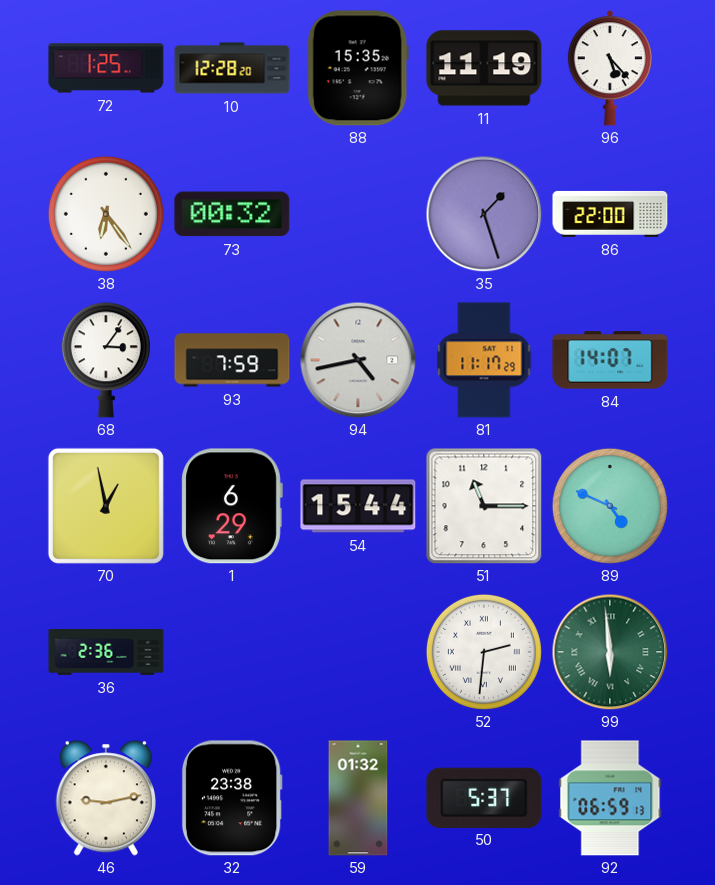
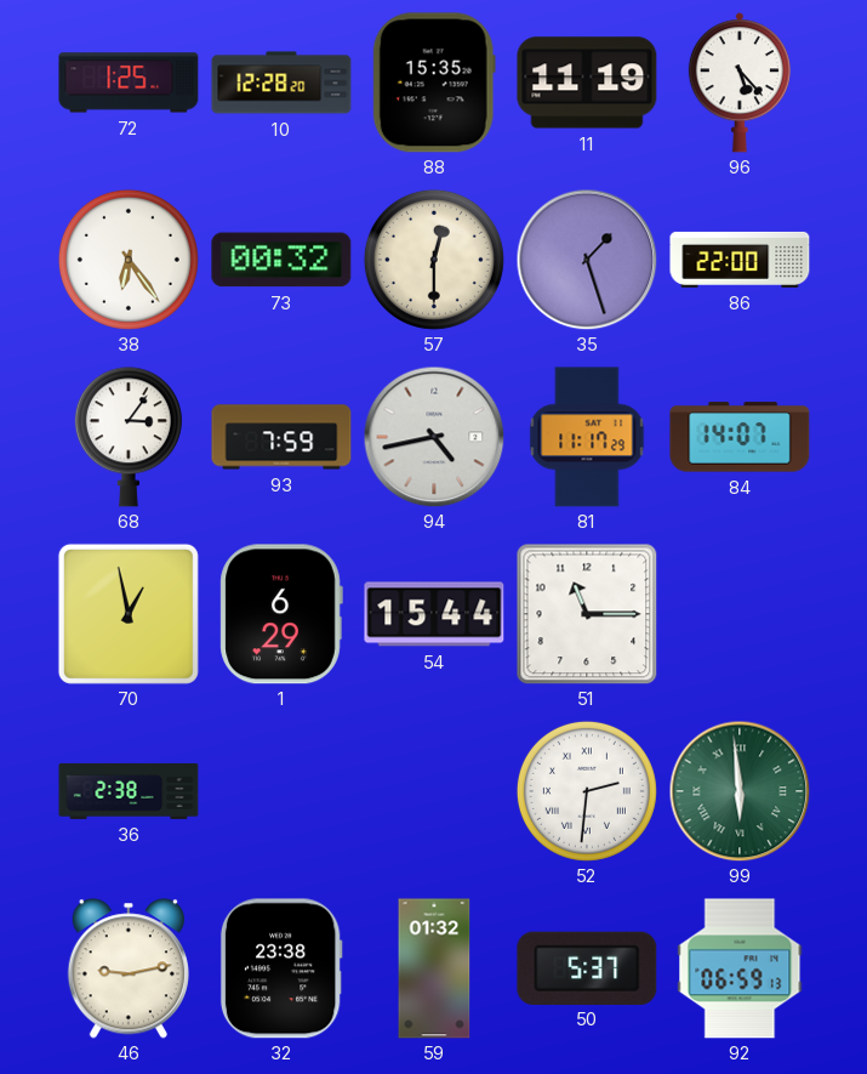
57: none -> 12:30
89: 4:49 -> none
36: 2:36 -> 2:38
